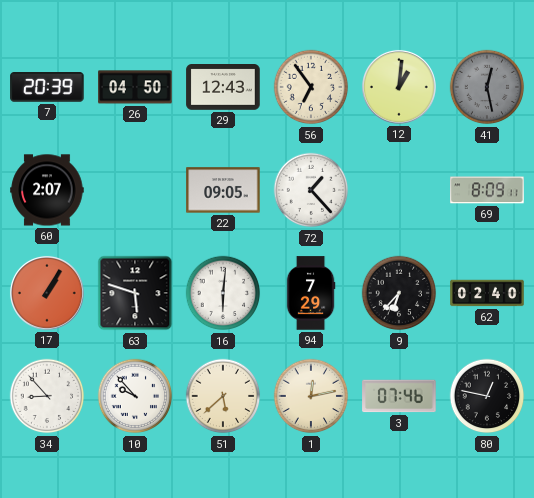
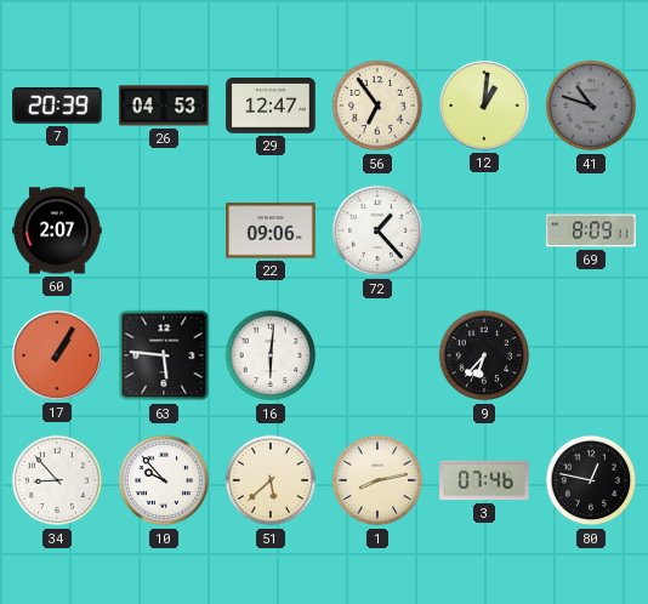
26: 04:50 -> 04:53
29: 12:43 -> 12:47
41: 12:28 -> 10:48
22: 09:05 -> 09:06
63: 5:48 -> 5:46
94: 7:29 -> none
62: 02:40 -> none
1: 12:13 -> 8:13
